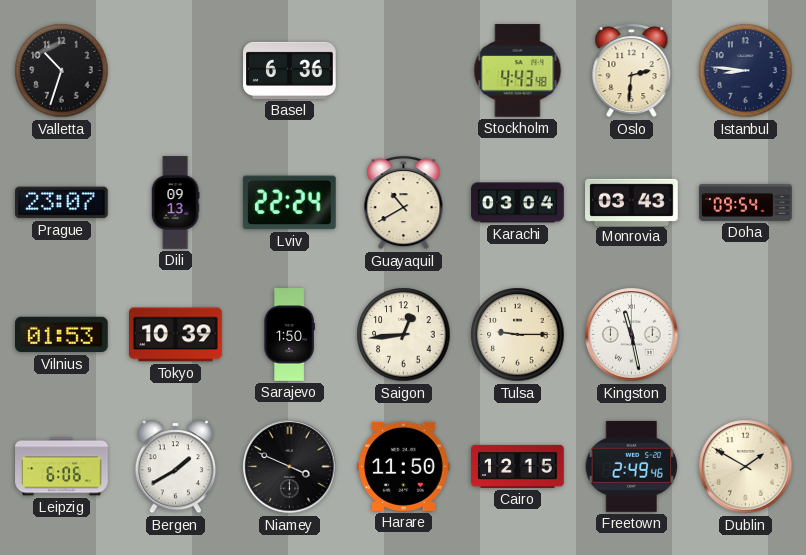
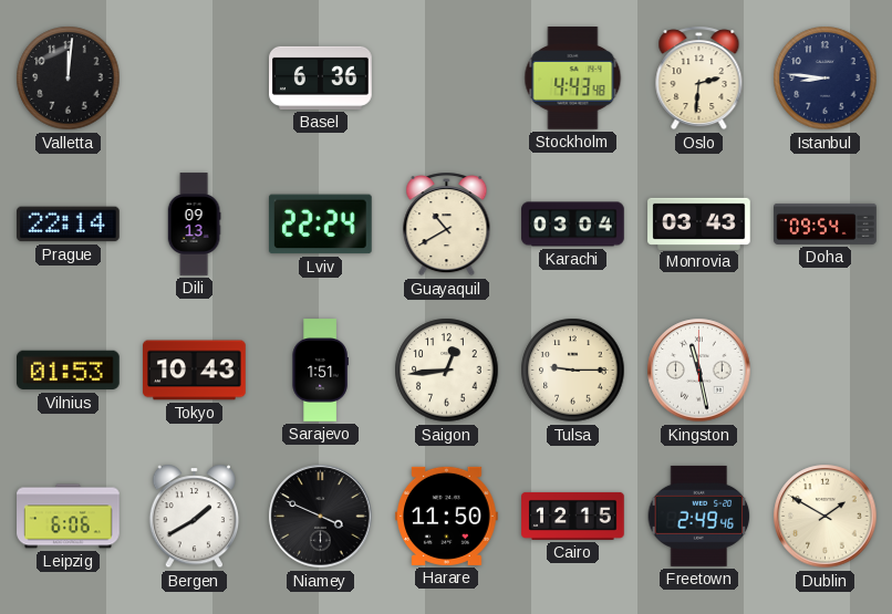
Valletta: 10:33 -> 12:01
Prague: 23:07 -> 22:14
Tokyo: 10:39 -> 10:43
Sarajevo: 1:50 -> 1:51
